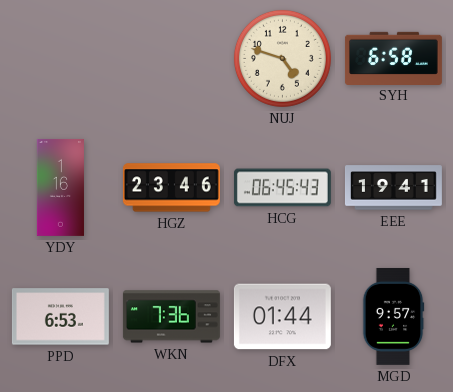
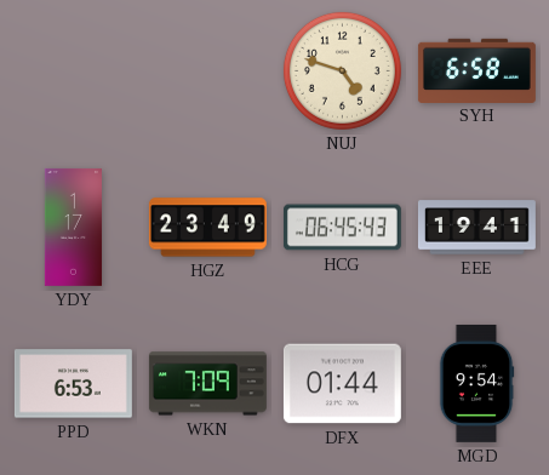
YDY: 1:16 -> 1:17
HGZ: 23:46 -> 23:49
WKN: 7:36 -> 7:09
MGD: 9:57 -> 9:54
